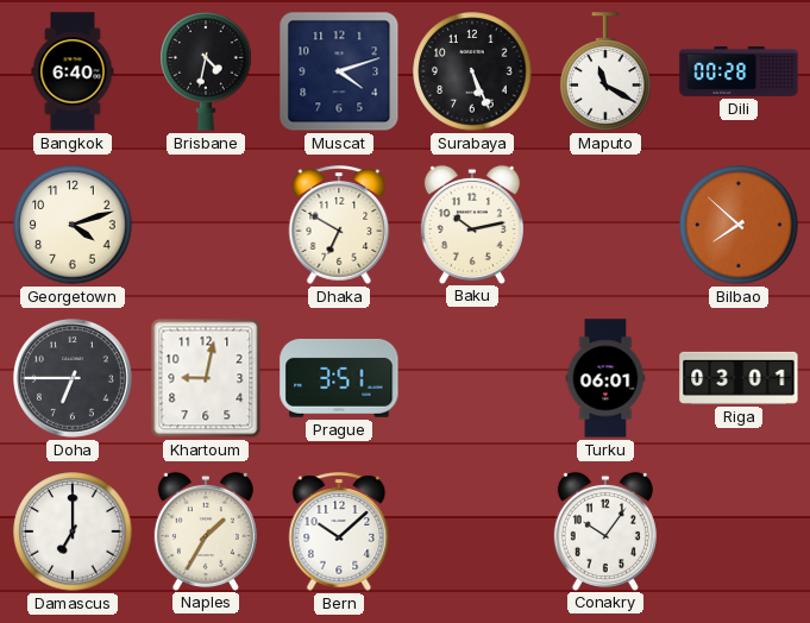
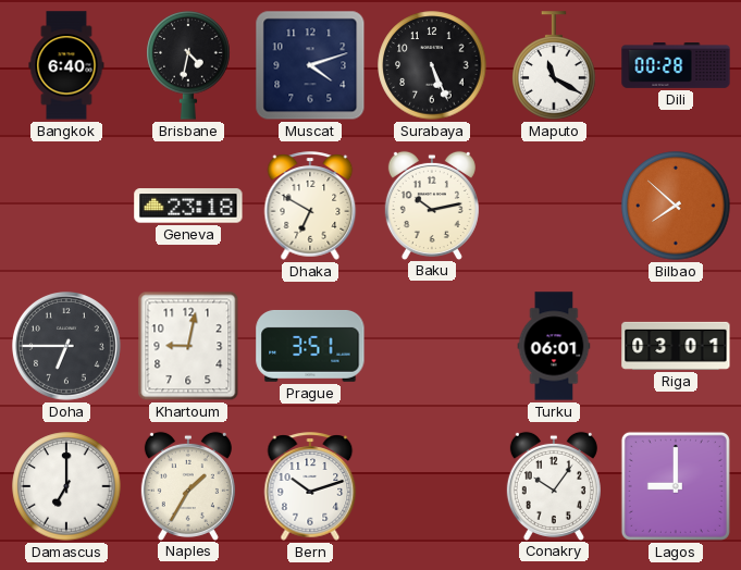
Georgetown: 4:12 -> none
Geneva: none -> 23:18
Bern: 10:08 -> 10:12
Lagos: none -> 9:00
